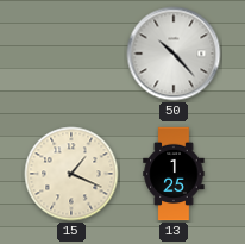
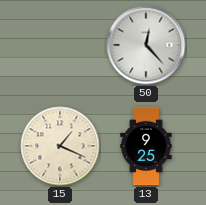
50: 10:23 -> 12:23
13: 1:25 -> 9:25
